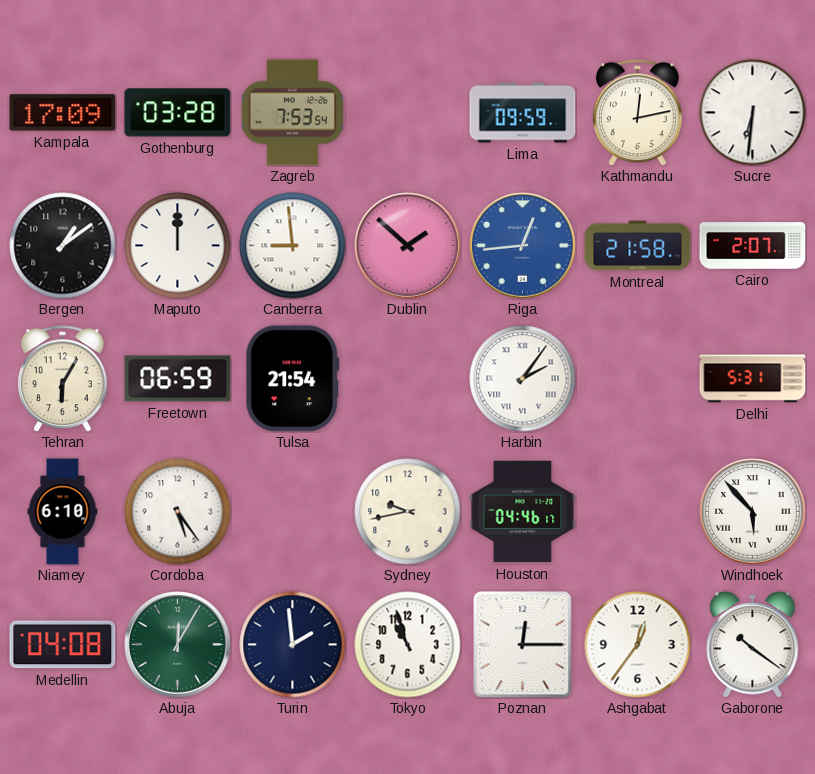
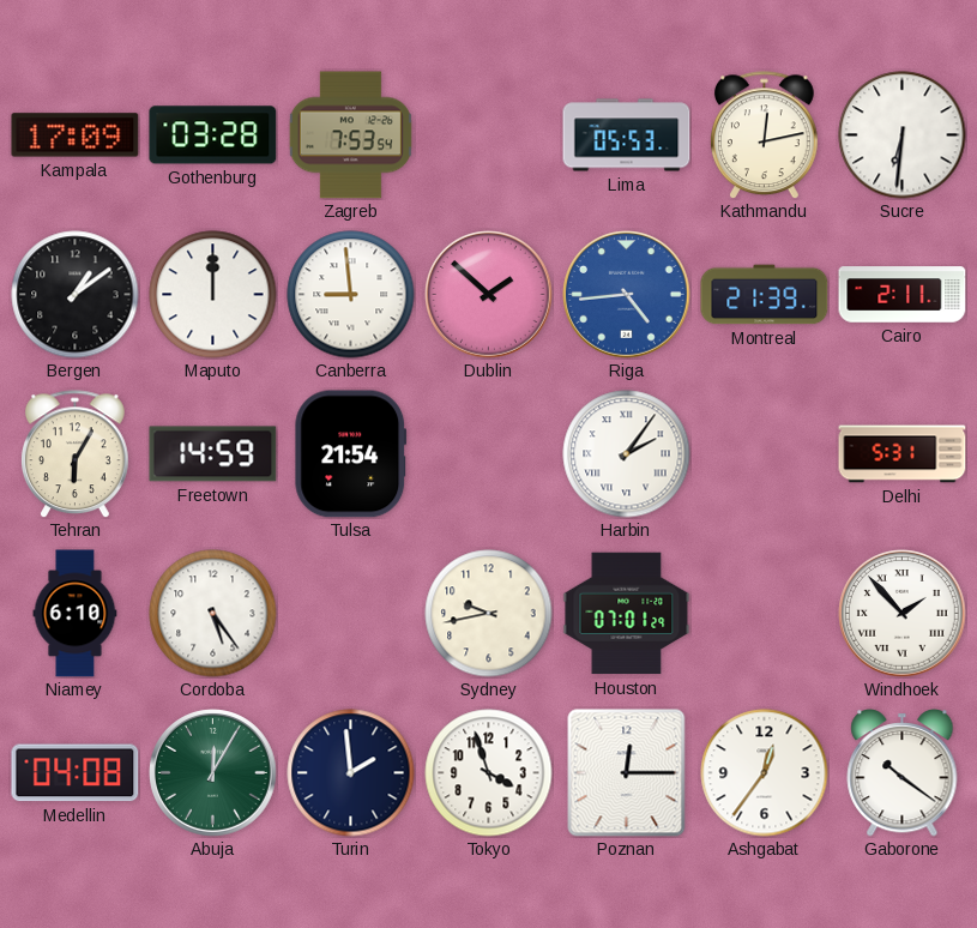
Lima: 09:59 -> 05:53
Riga: 12:44 -> 4:44
Montreal: 21:58 -> 21:39
Cairo: 2:07 -> 2:11
Freetown: 06:59 -> 14:59
Houston: 04:46 -> 07:01
Windhoek: 5:53 -> 1:53
Tokyo: 10:57 -> 3:57
